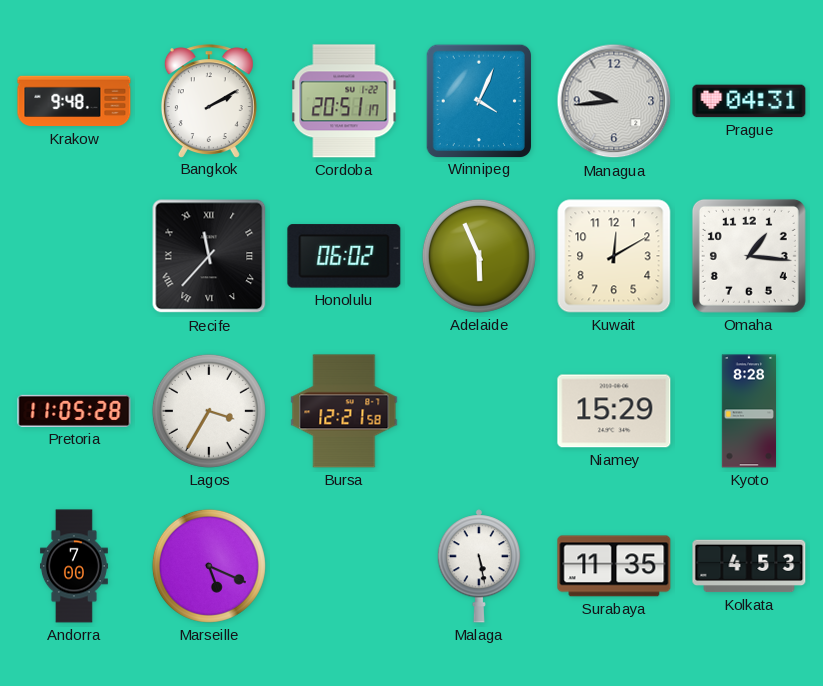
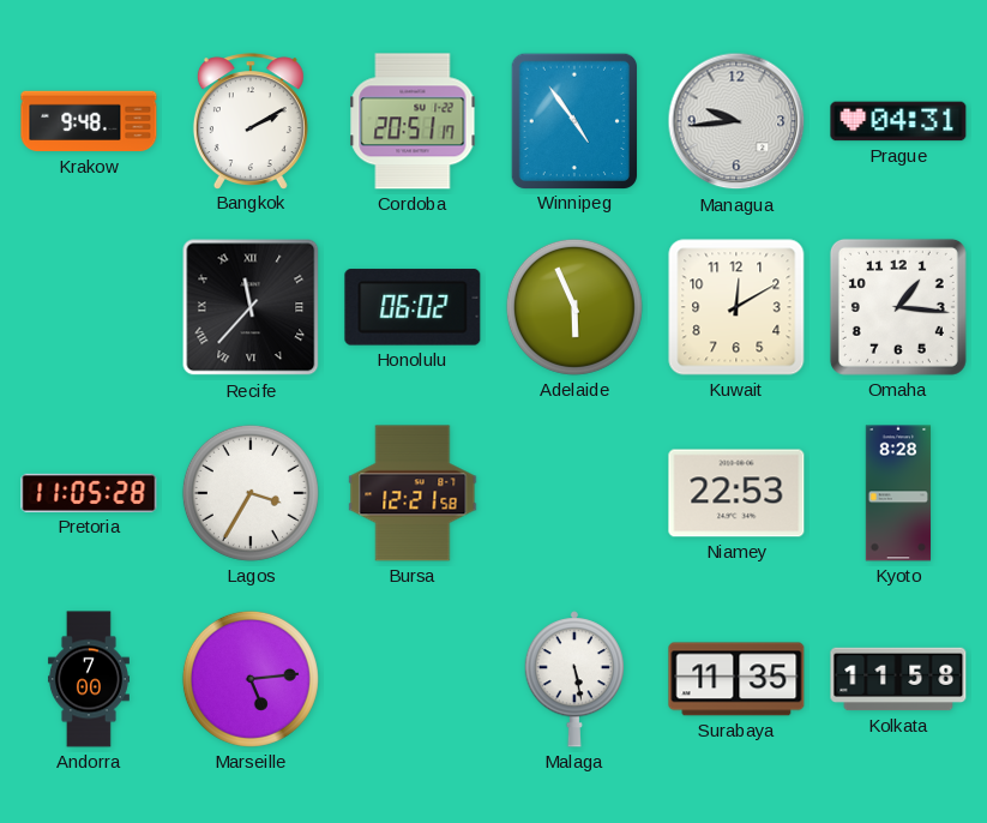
Winnipeg: 4:04 -> 4:54
Niamey: 15:29 -> 22:53
Marseille: 5:19 -> 5:14
Kolkata: 4:53 -> 11:58
